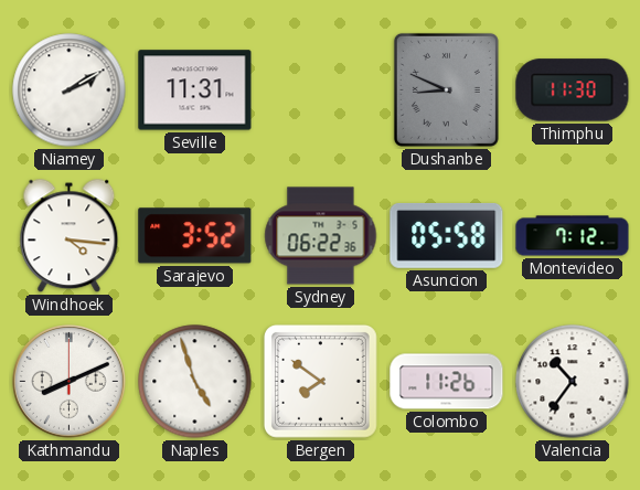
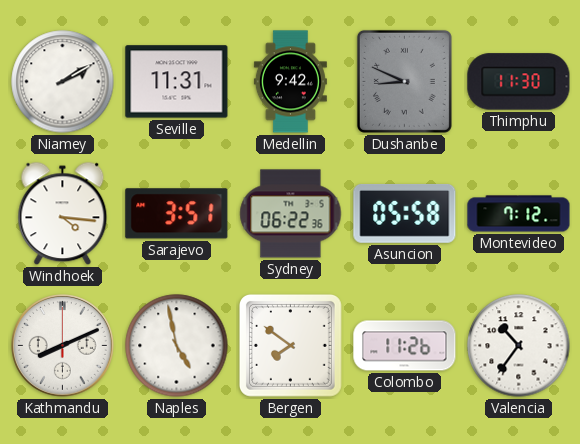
Medellin: none -> 9:42
Sarajevo: 3:52 -> 3:51
Naples: 4:57 -> 4:58
